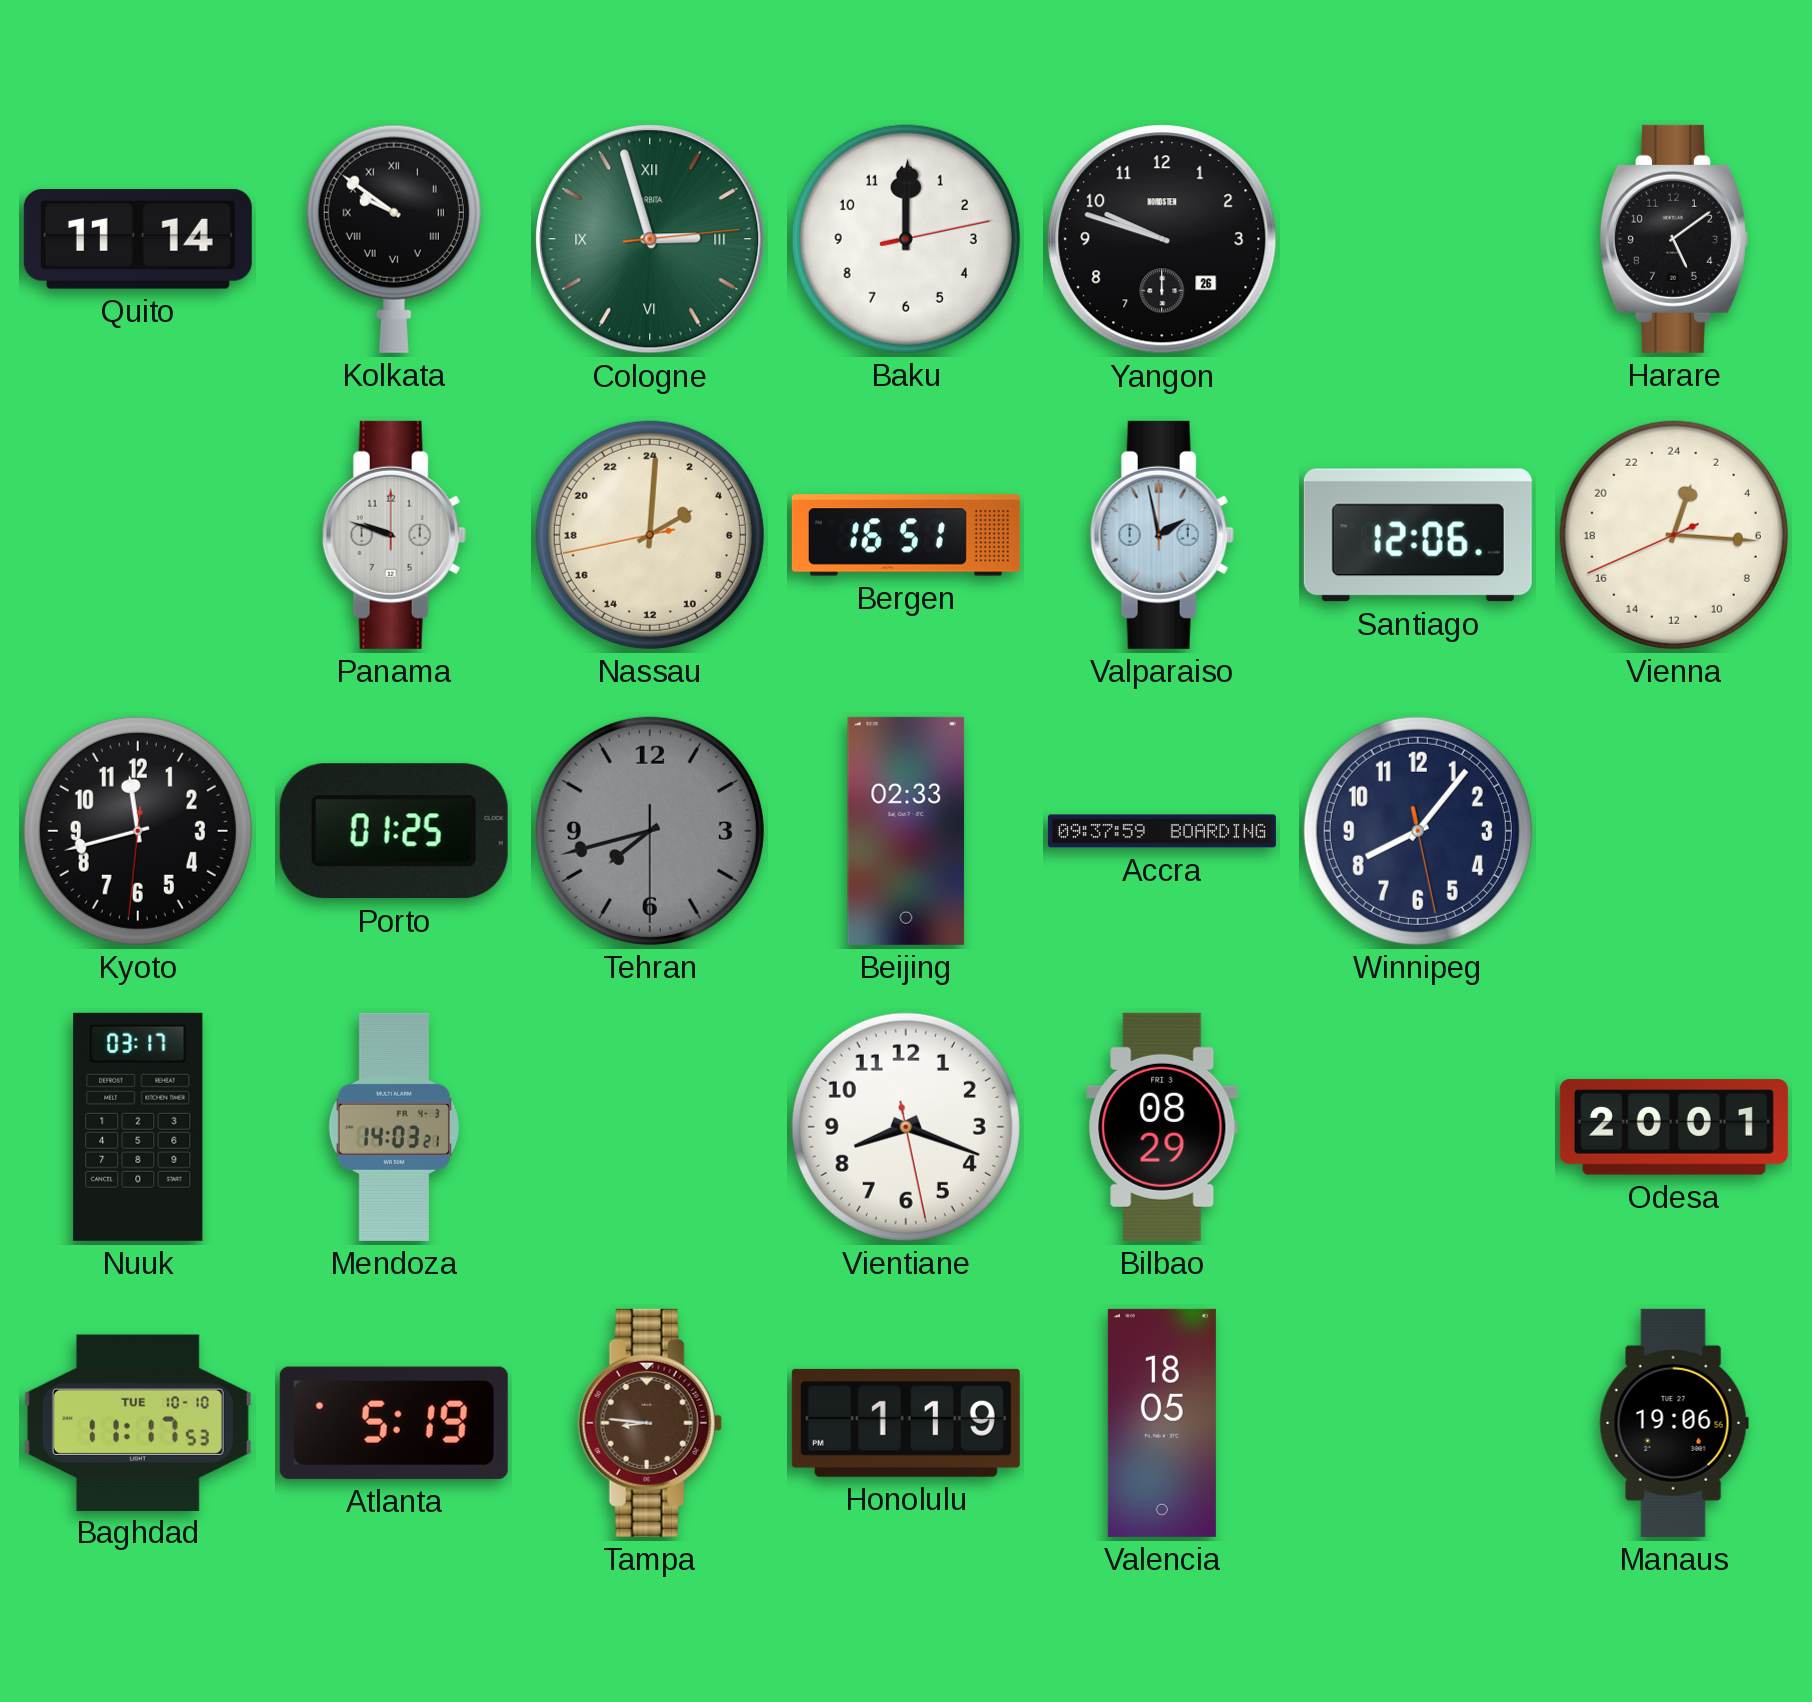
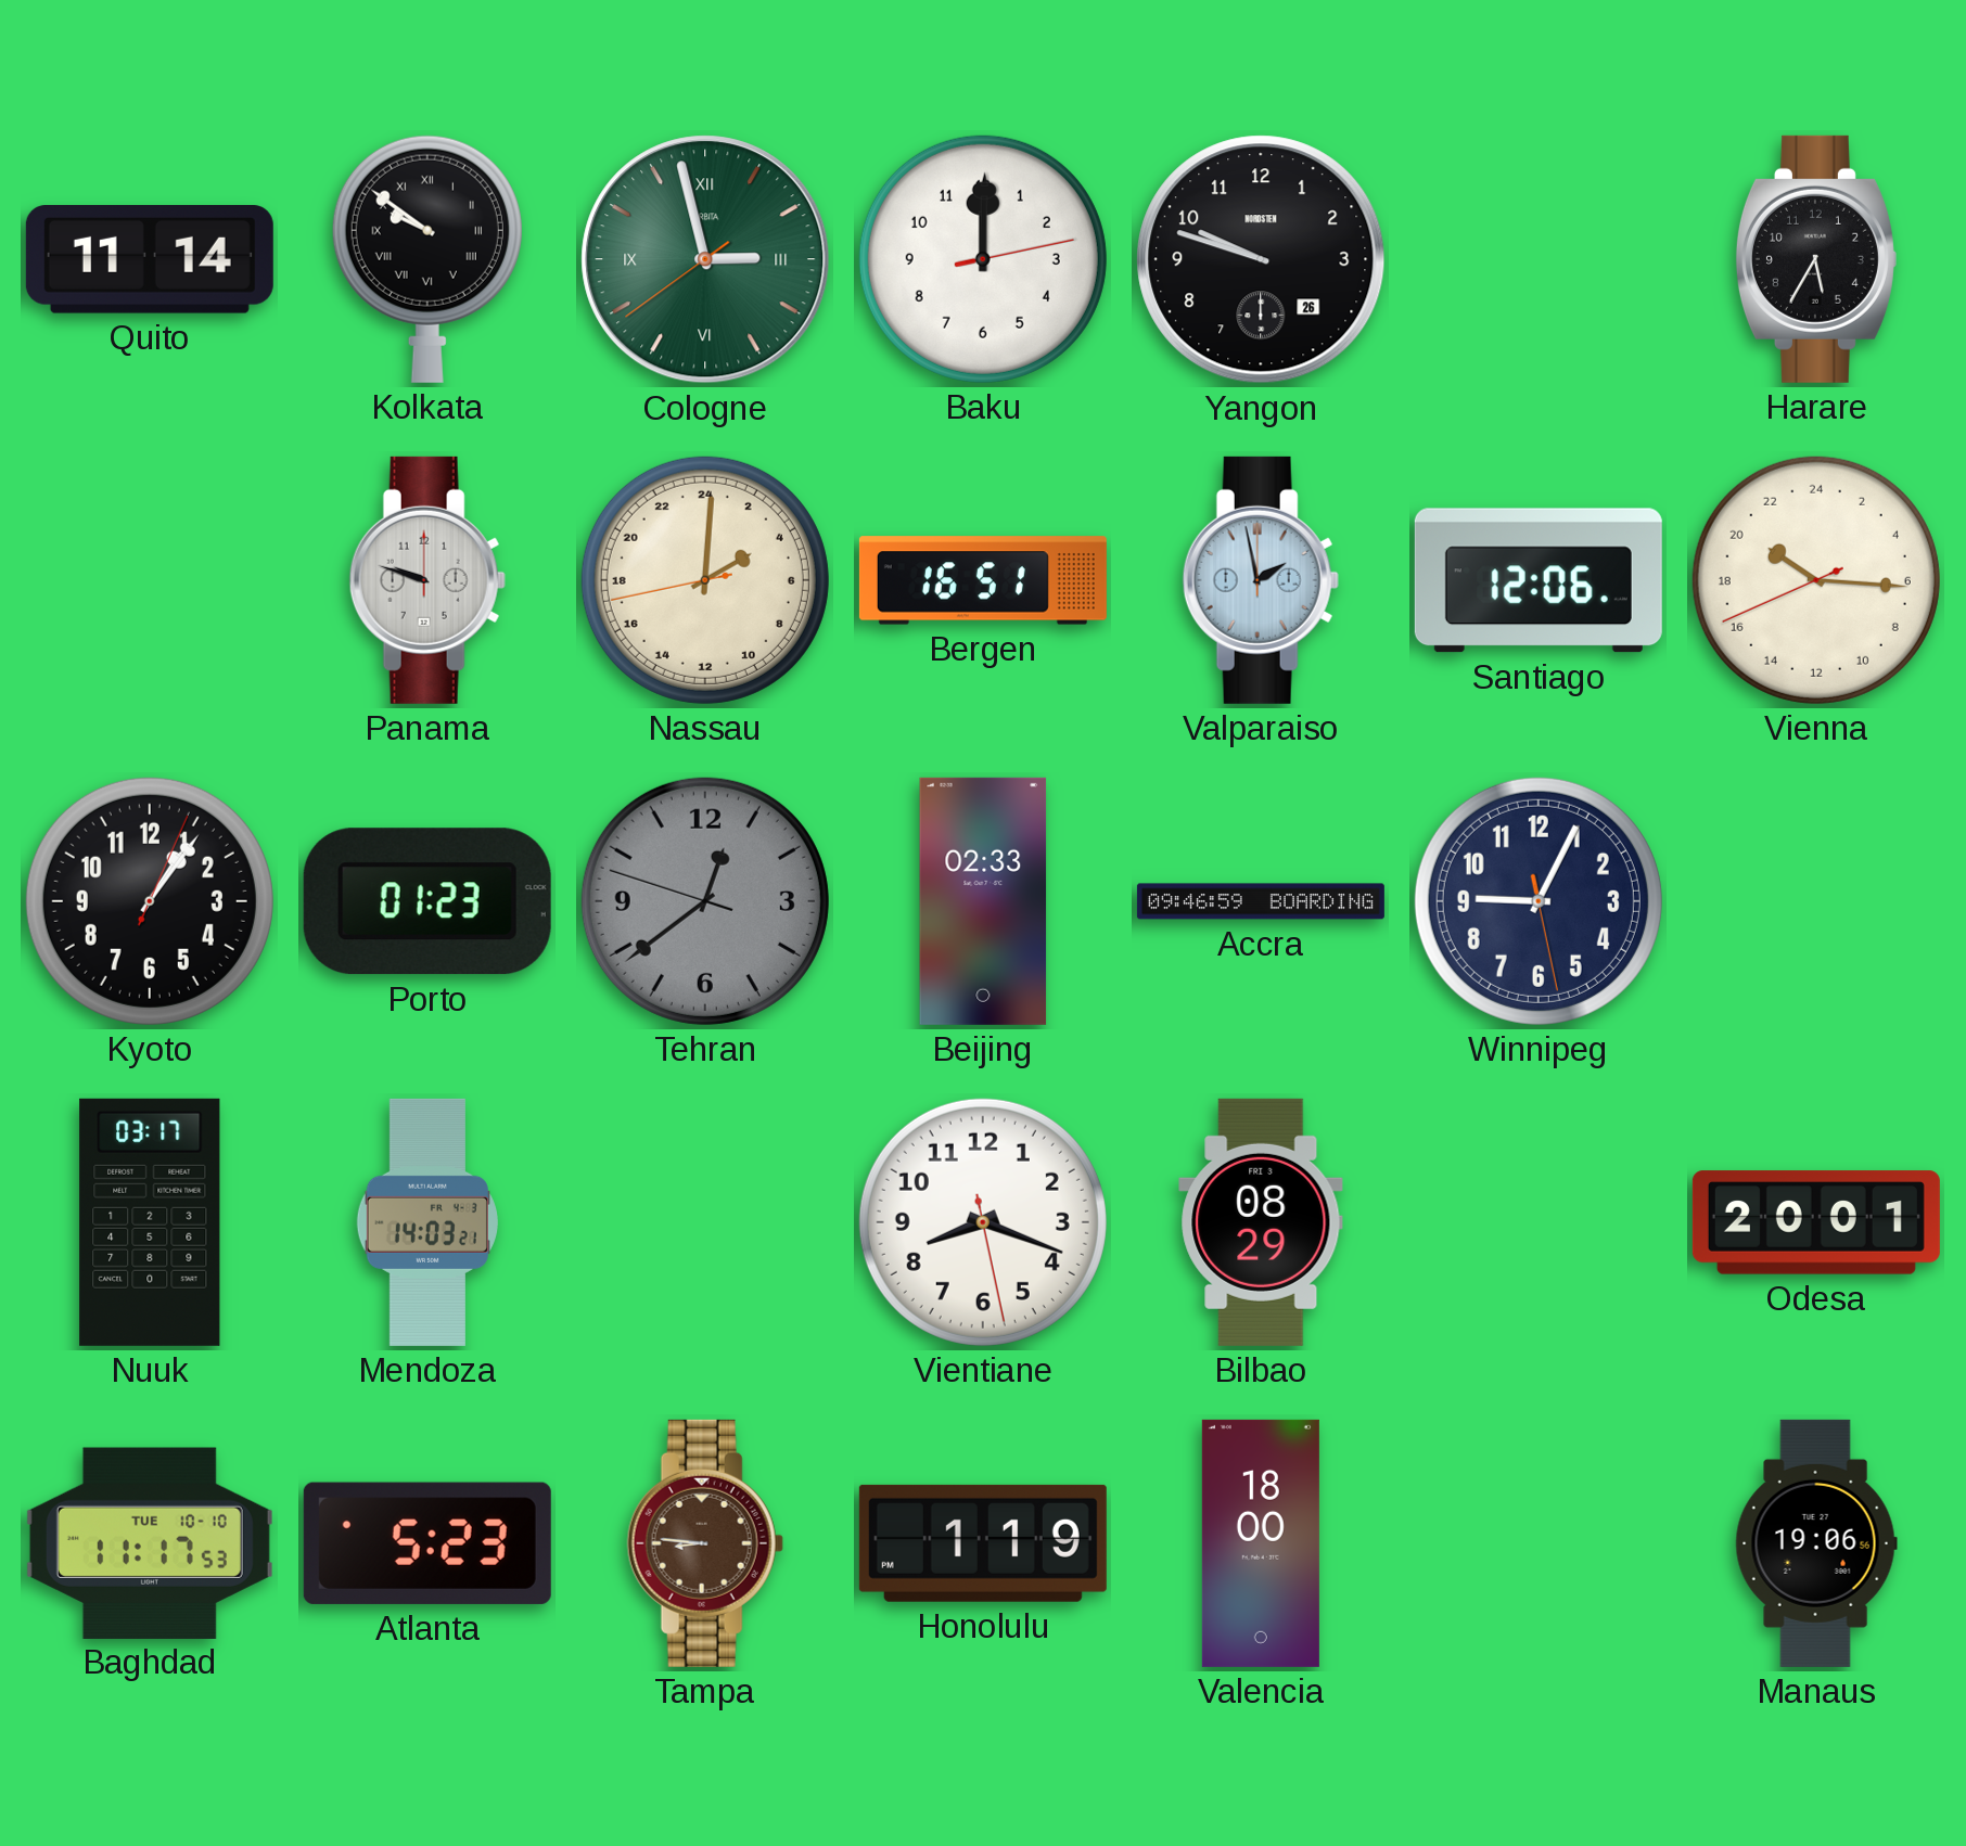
Cologne: 2:57:14 -> 2:57:39
Harare: 5:09 -> 5:35
Vienna: 1:15 -> 20:15
Kyoto: 11:42 -> 1:06
Porto: 01:25 -> 01:23
Tehran: 7:42 -> 12:38
Accra: 09:37 -> 09:46
Winnipeg: 8:06 -> 9:04
Atlanta: 5:19 -> 5:23
Valencia: 18:05 -> 18:00
